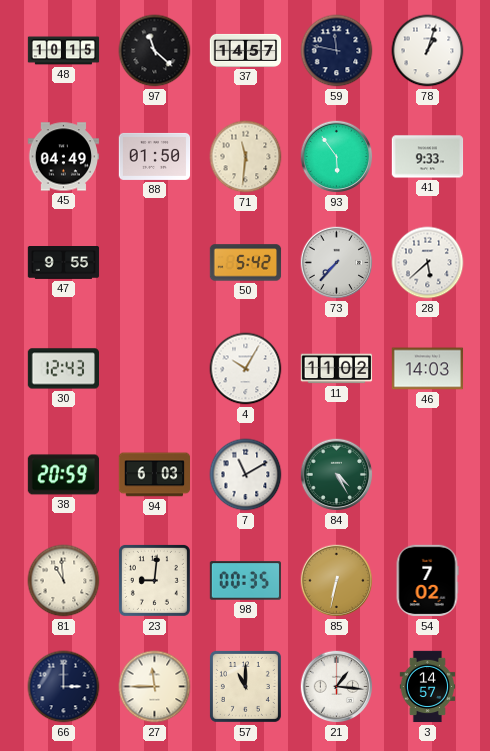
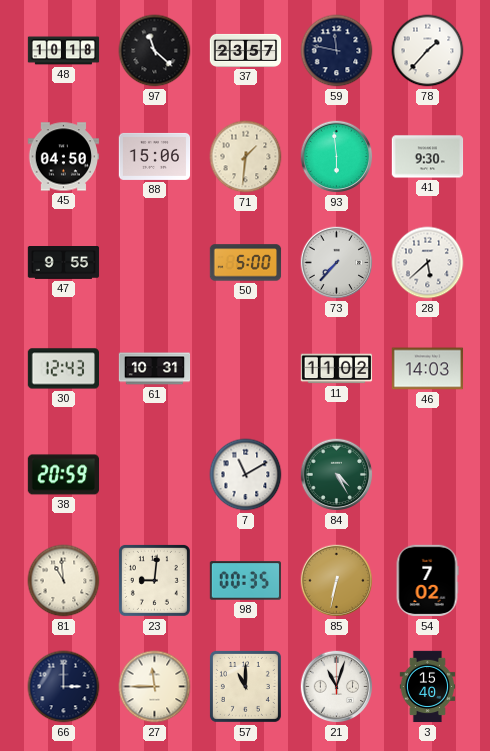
48: 10:15 -> 10:18
37: 14:57 -> 23:57
78: 1:03 -> 1:37
45: 04:49 -> 04:50
88: 01:50 -> 15:06
71: 11:31 -> 1:31
93: 5:54 -> 5:59
41: 9:33 -> 9:30
50: 5:42 -> 5:00
61: none -> 10:31
4: 10:05 -> none
94: 6:03 -> none
21: 1:16 -> 11:03
3: 14:57 -> 15:40
